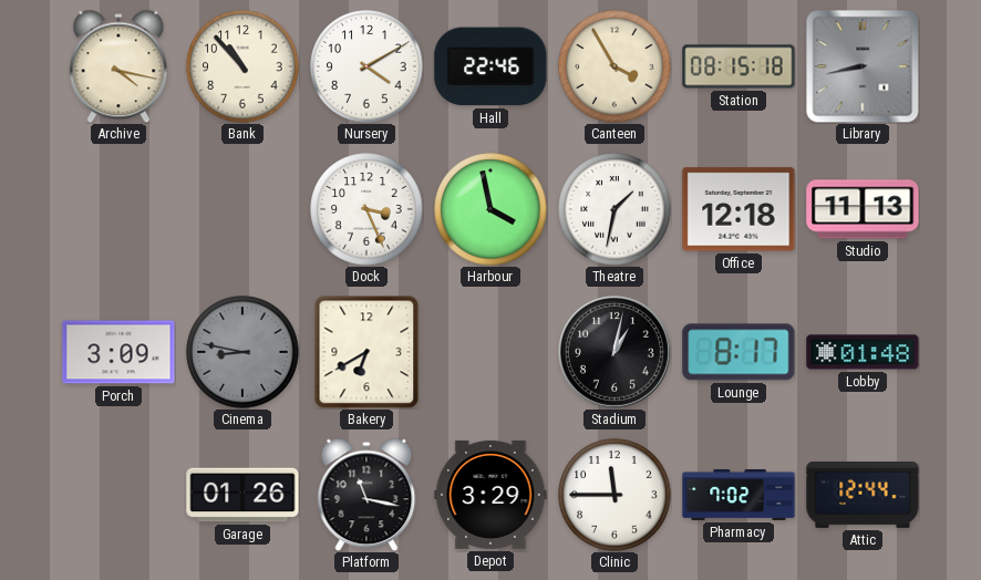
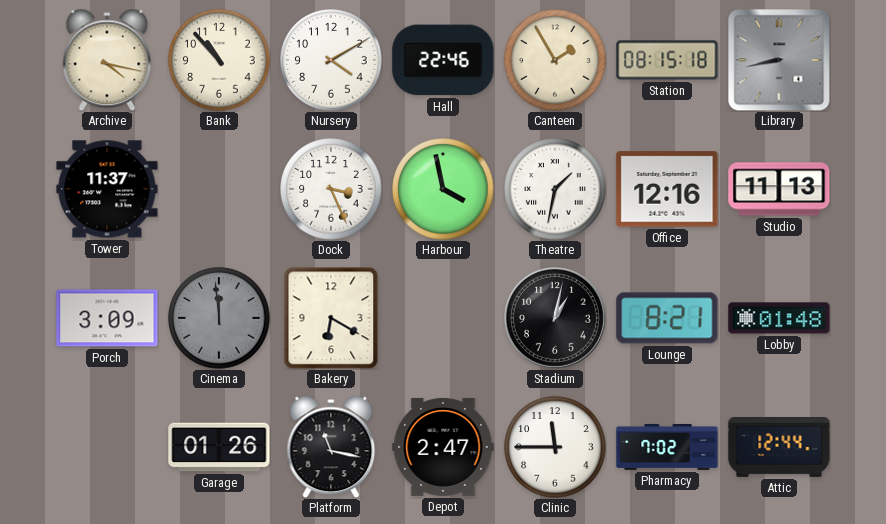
Canteen: 3:55 -> 1:55
Tower: none -> 11:37
Office: 12:18 -> 12:16
Cinema: 8:47 -> 11:59
Bakery: 6:40 -> 6:20
Lounge: 8:17 -> 8:21
Depot: 3:29 -> 2:47
